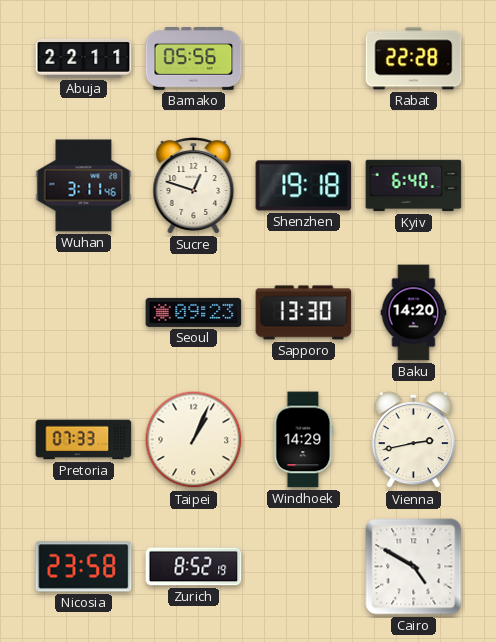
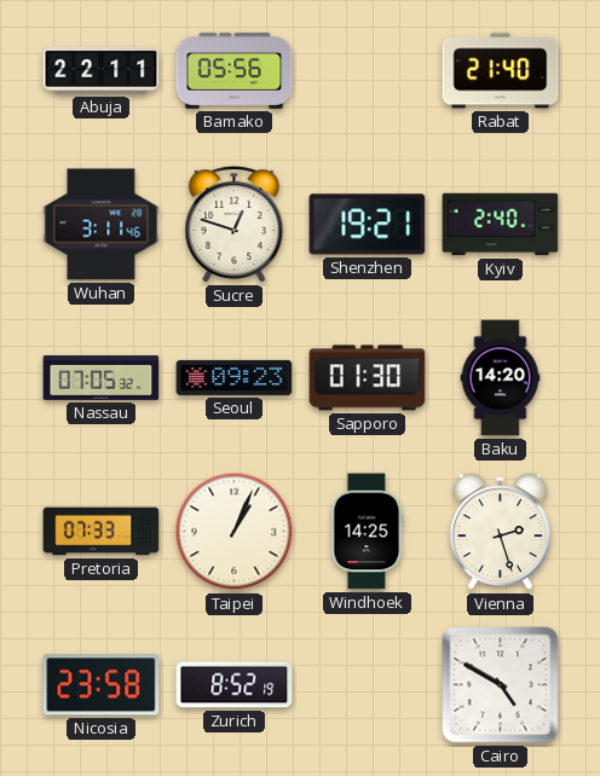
Rabat: 22:28 -> 21:40
Shenzhen: 19:18 -> 19:21
Kyiv: 6:40 -> 2:40
Nassau: none -> 07:05
Sapporo: 13:30 -> 01:30
Windhoek: 14:29 -> 14:25
Vienna: 2:43 -> 2:27
